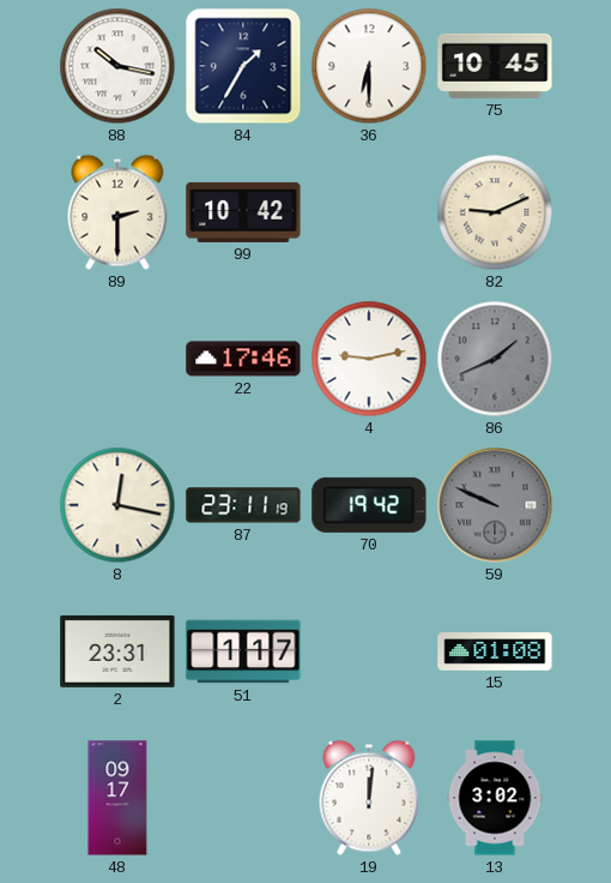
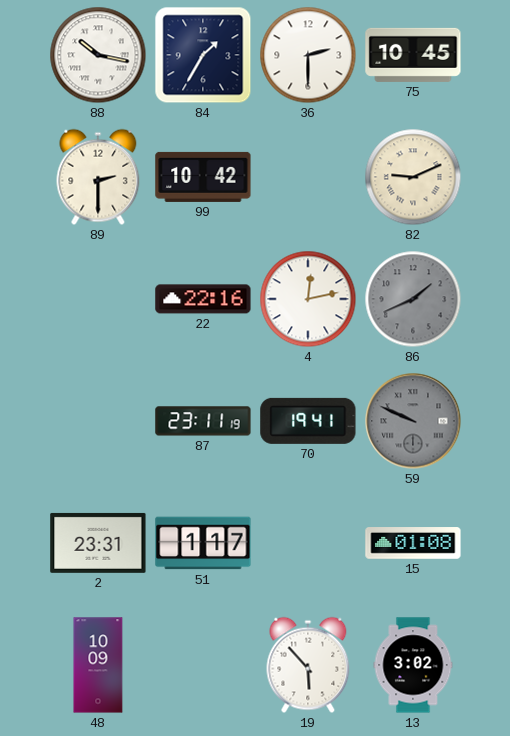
36: 6:30 -> 2:30
22: 17:46 -> 22:16
4: 9:13 -> 12:13
8: 12:17 -> none
70: 19:42 -> 19:41
48: 09:17 -> 10:09
19: 12:01 -> 5:53
